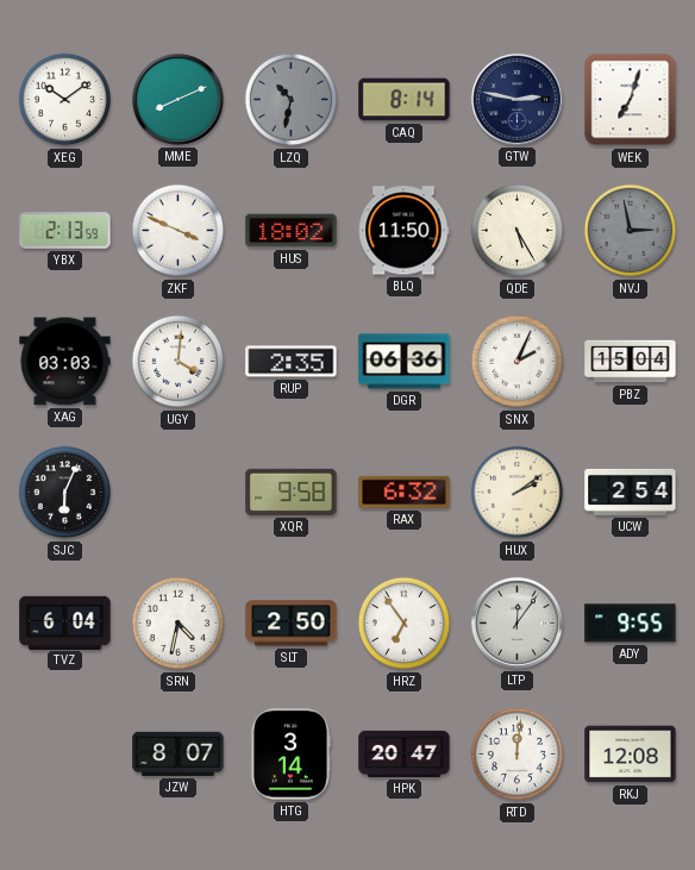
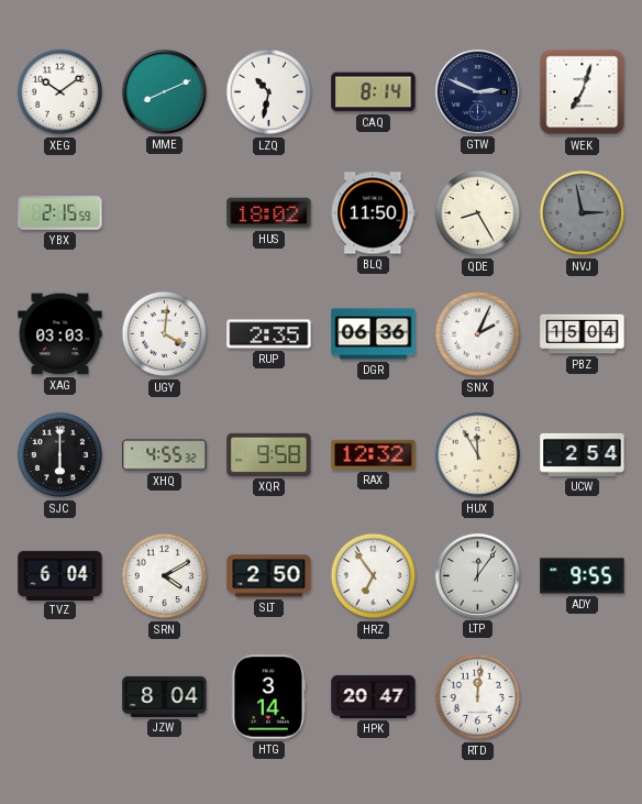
LZQ dial: grey -> white
GTW: 2:47 -> 2:49
YBX: 2:13 -> 2:15
ZKF: 3:49 -> none
QDE: 5:25 -> 8:25
SJC: 6:04 -> 6:00
XHQ: none -> 4:55
RAX: 6:32 -> 12:32
HUX: 2:09 -> 11:55
SRN: 4:32 -> 4:10
JZW: 8:07 -> 8:04
RKJ: 12:08 -> none
